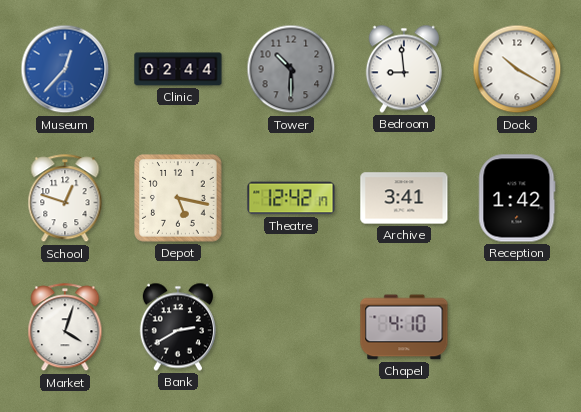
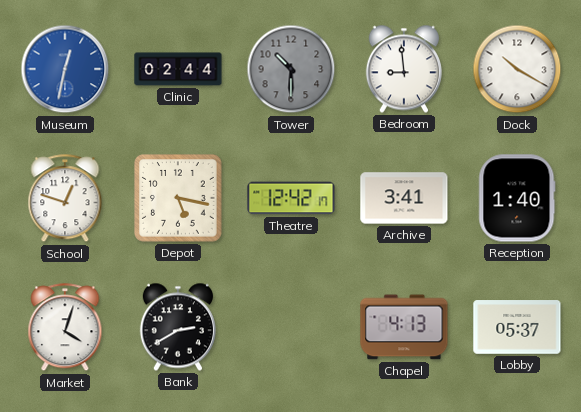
Museum: 12:37 -> 12:32
Reception: 1:42 -> 1:40
Chapel: 4:10 -> 4:13
Lobby: none -> 05:37
